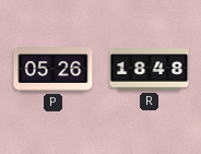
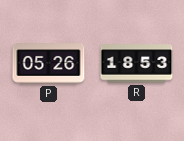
R: 18:48 -> 18:53
